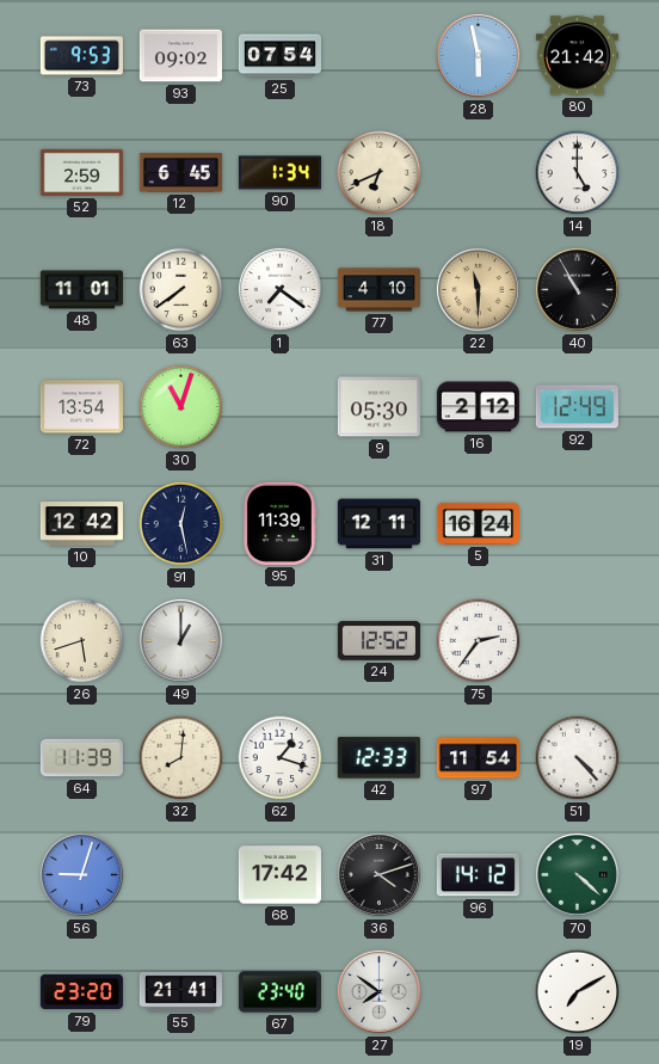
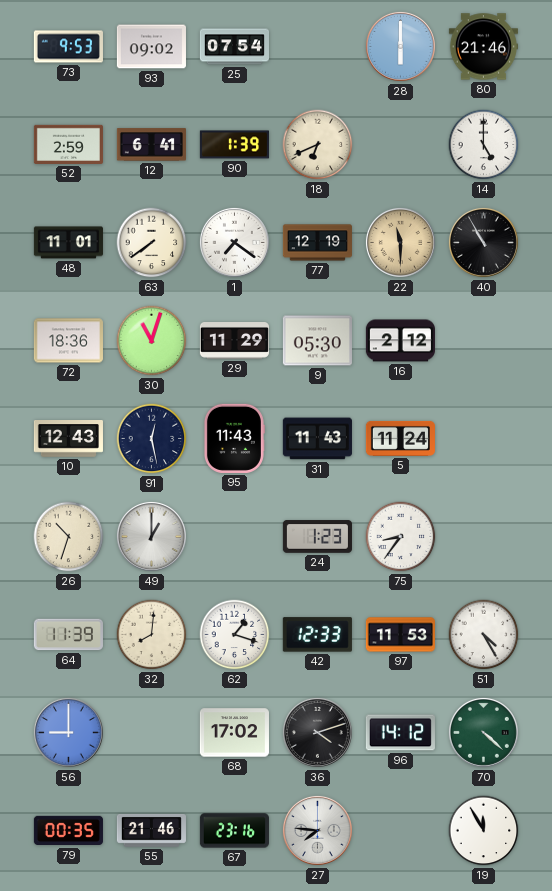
28: 5:58 -> 6:00
80: 21:42 -> 21:46
12: 6:45 -> 6:41
90: 1:34 -> 1:39
77: 4:10 -> 12:19
72: 13:54 -> 18:36
29: none -> 11:29
92: 12:49 -> none
10: 12:42 -> 12:43
95: 11:39 -> 11:43
31: 12:11 -> 11:43
5: 16:24 -> 11:24
26: 5:42 -> 10:33
24: 12:52 -> 1:23
75: 2:36 -> 8:36
97: 11:54 -> 11:53
51: 4:23 -> 4:25
56: 9:03 -> 9:00
68: 17:42 -> 17:02
79: 23:20 -> 00:35
55: 21:41 -> 21:46
67: 23:40 -> 23:16
27: 7:51 -> 7:46
19: 7:10 -> 11:55
